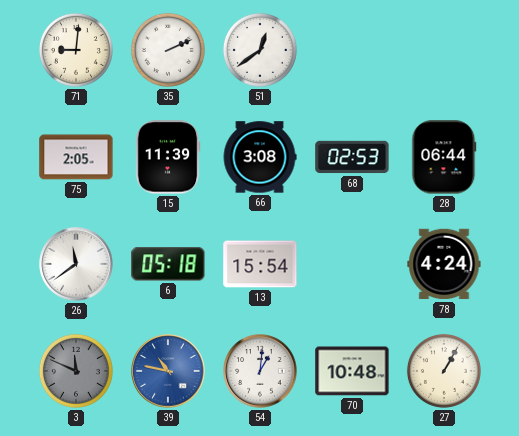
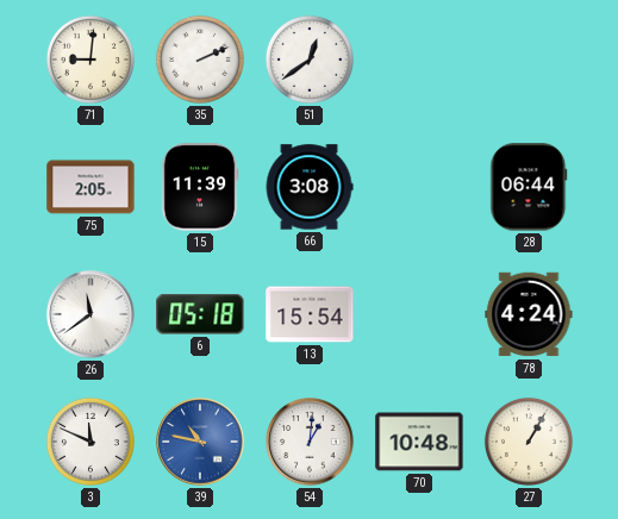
68: 02:53 -> none
3 dial: grey -> white
